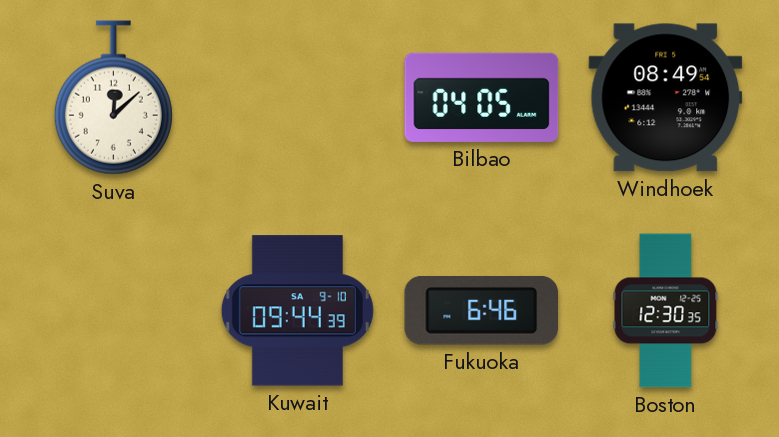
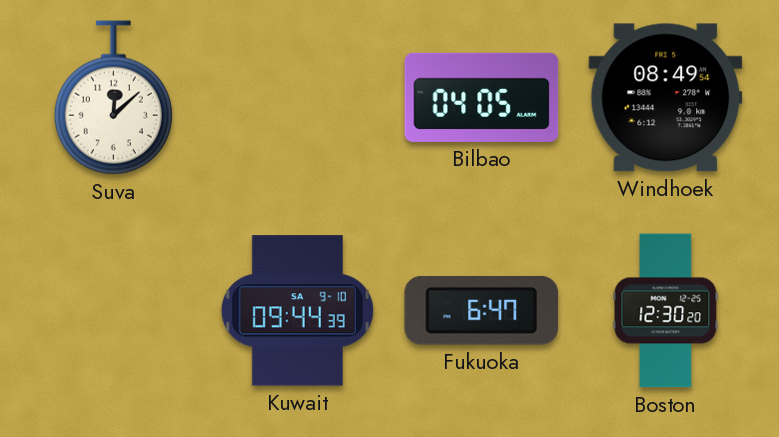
Fukuoka: 6:46 -> 6:47
Boston: 12:30:35 -> 12:30:20
